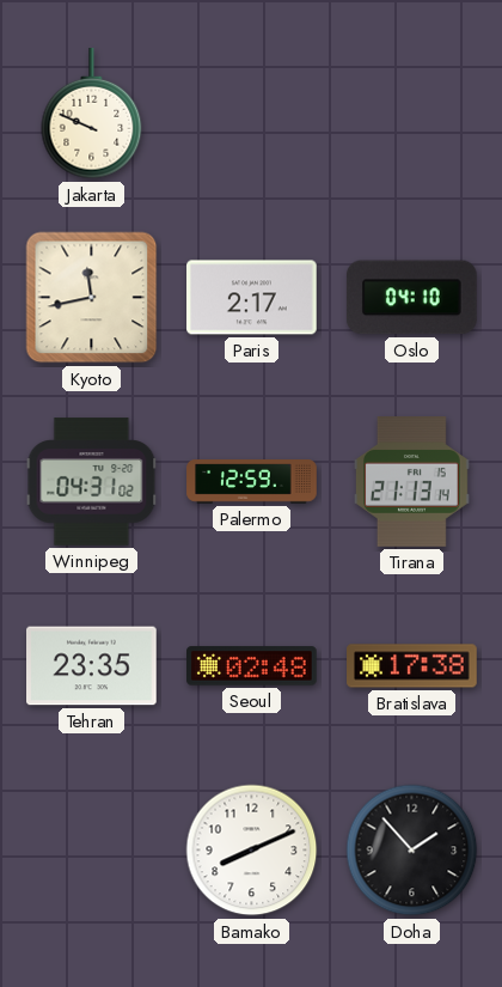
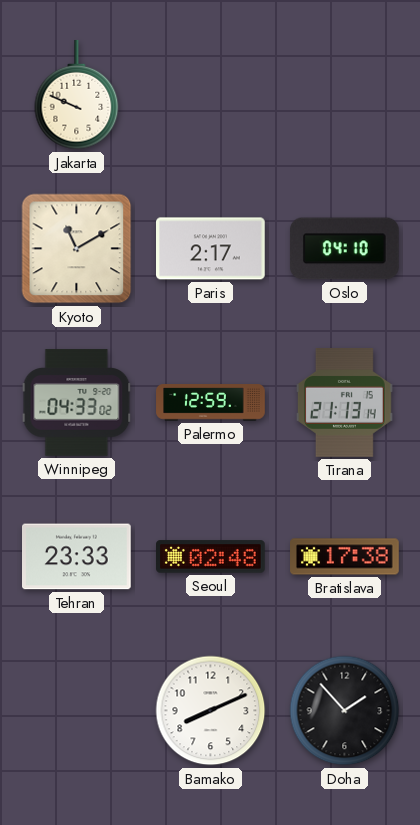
Kyoto: 11:43 -> 11:10
Winnipeg: 04:31 -> 04:33
Tehran: 23:35 -> 23:33
